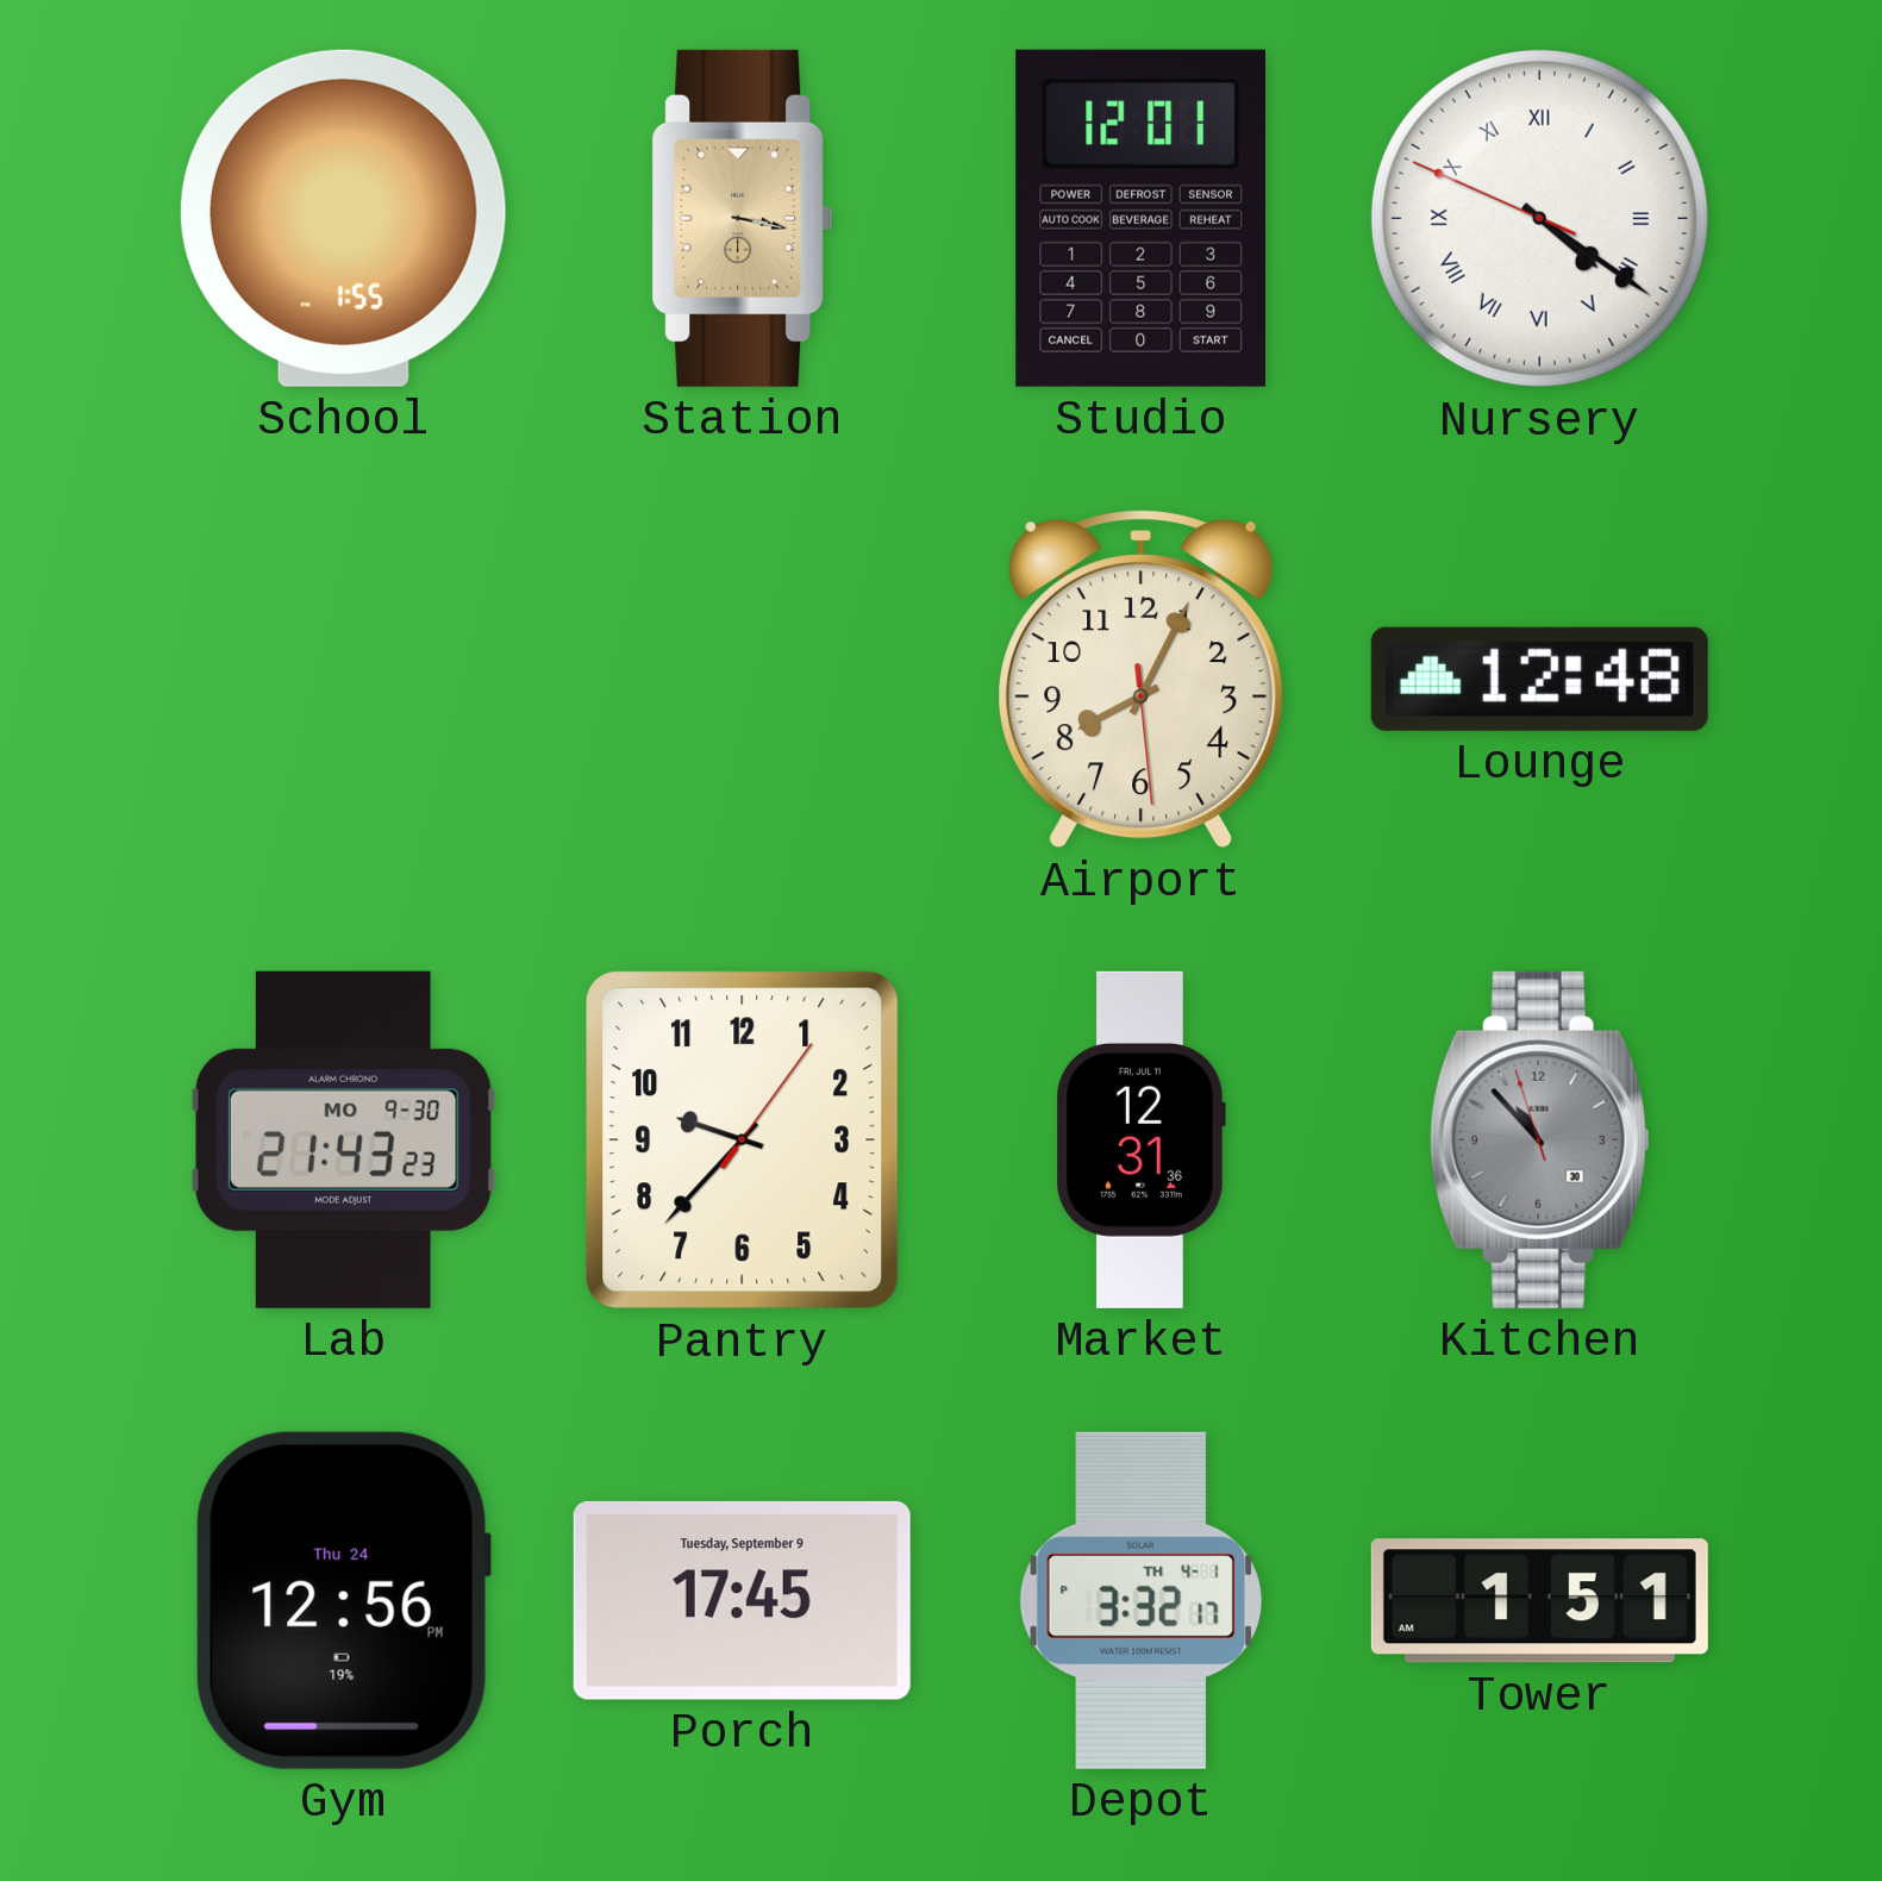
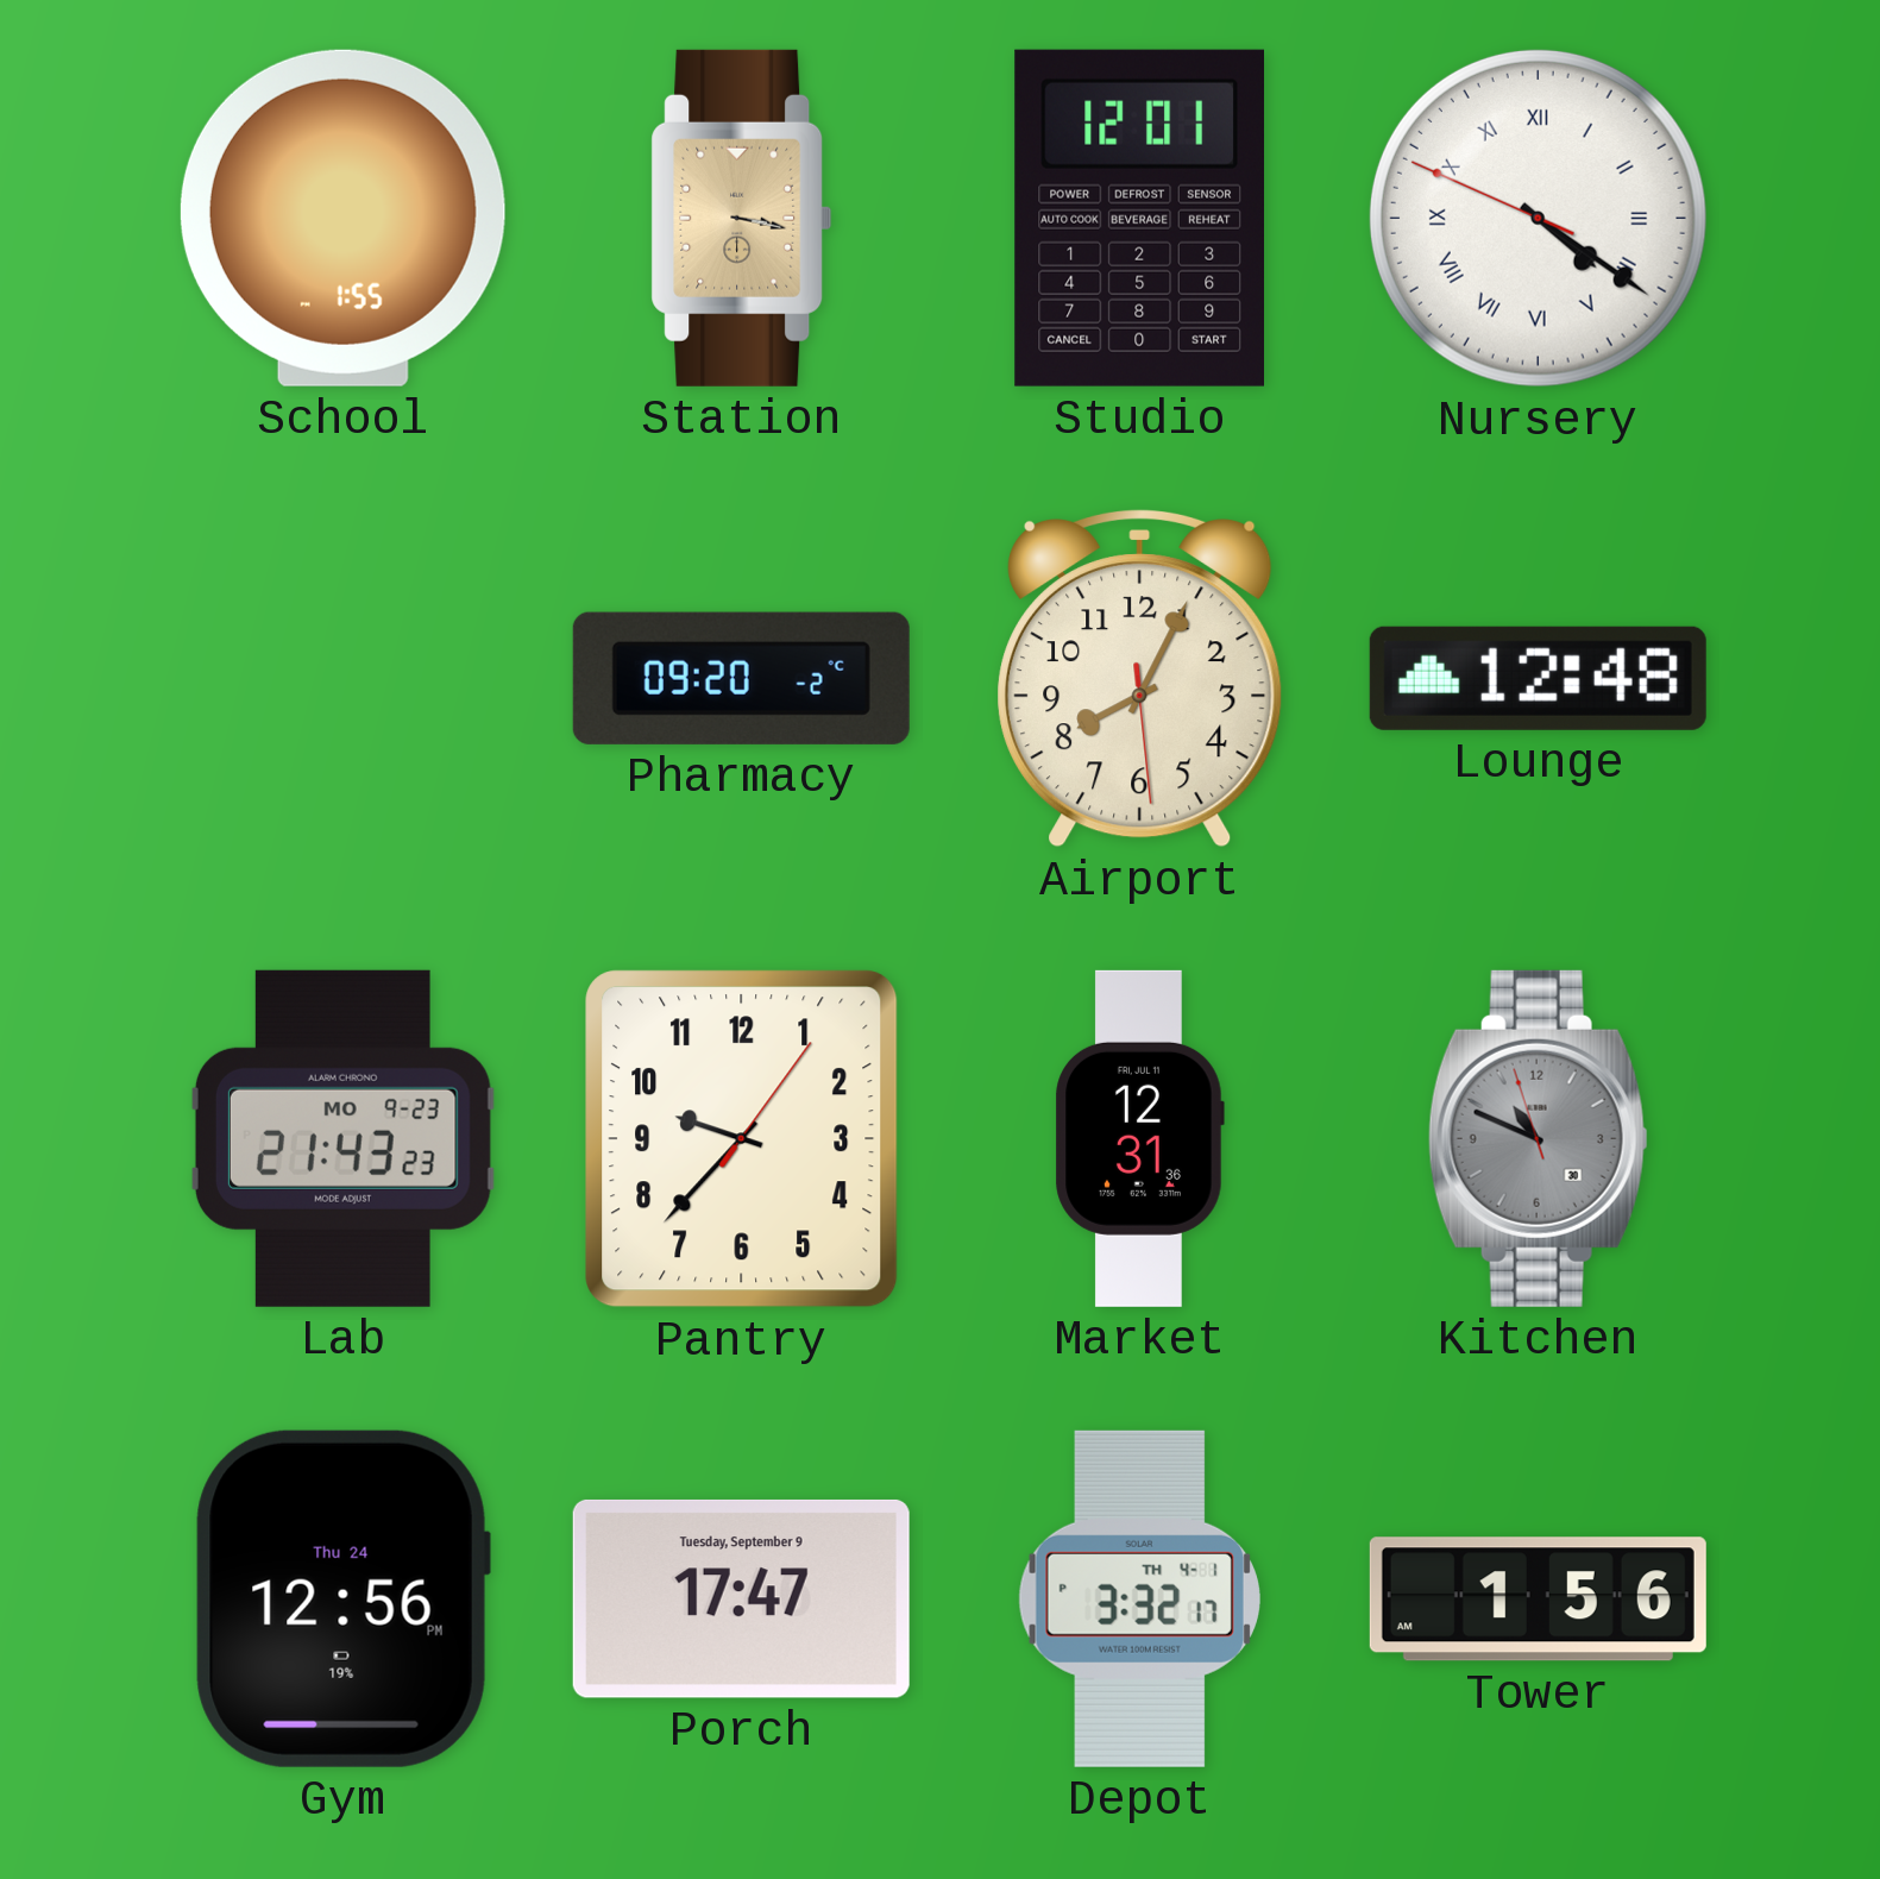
Pharmacy: none -> 09:20
Lab date: MO 9-30 -> MO 9-23
Kitchen: 10:52 -> 10:48
Porch: 17:45 -> 17:47
Tower: 1:51 -> 1:56
